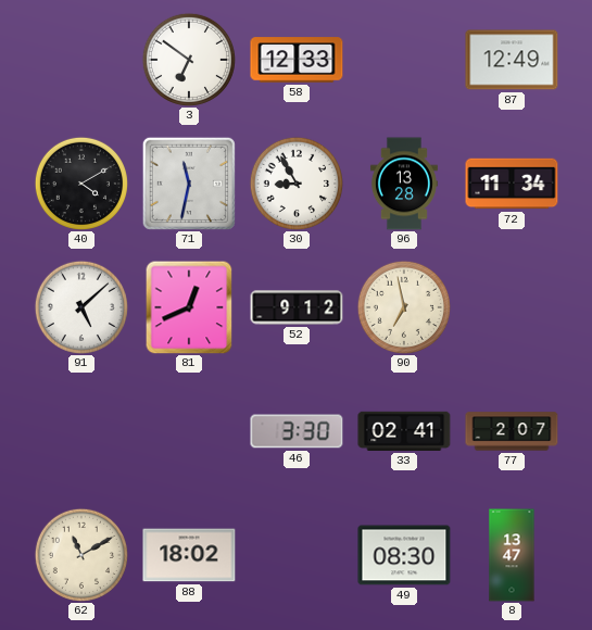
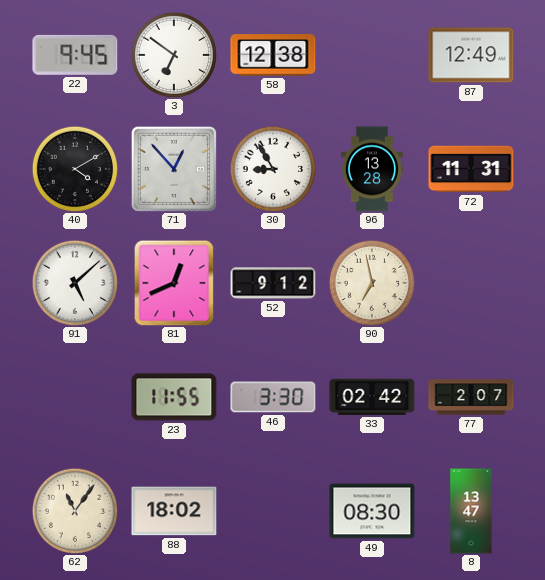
22: none -> 9:45
58: 12:33 -> 12:38
71: 11:32 -> 12:53
72: 11:34 -> 11:31
23: none -> 11:55
33: 02:41 -> 02:42
62: 11:10 -> 11:06
